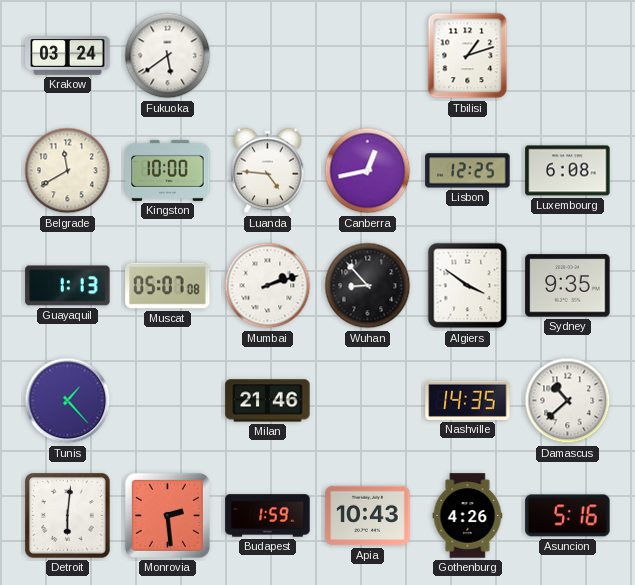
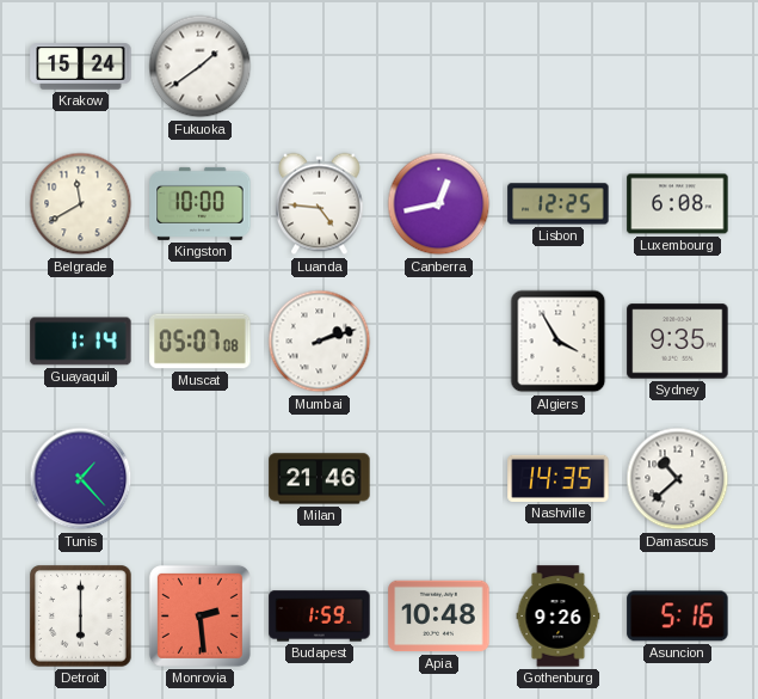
Krakow: 03:24 -> 15:24
Fukuoka: 5:39 -> 1:39
Tbilisi: 1:12 -> none
Guayaquil: 1:13 -> 1:14
Wuhan: 8:53 -> none
Algiers: 3:51 -> 3:55
Detroit: 6:01 -> 6:00
Apia: 10:43 -> 10:48
Gothenburg: 4:26 -> 9:26
